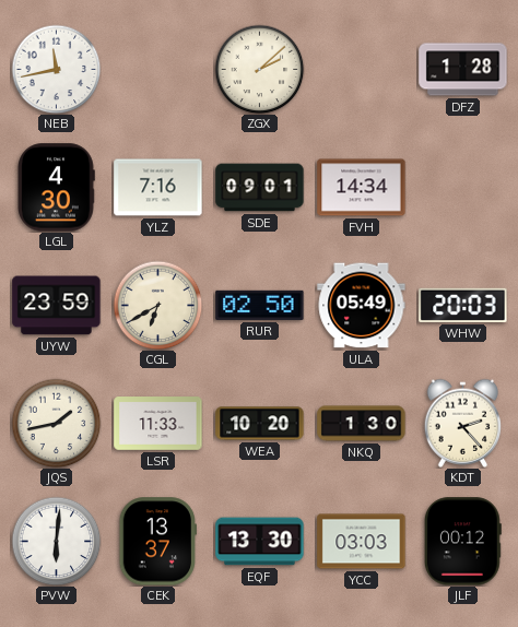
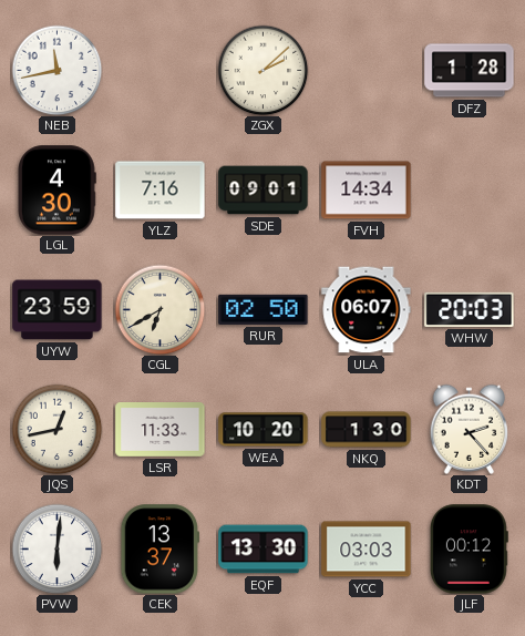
ULA: 05:49 -> 06:07
JQS: 1:43 -> 12:43
